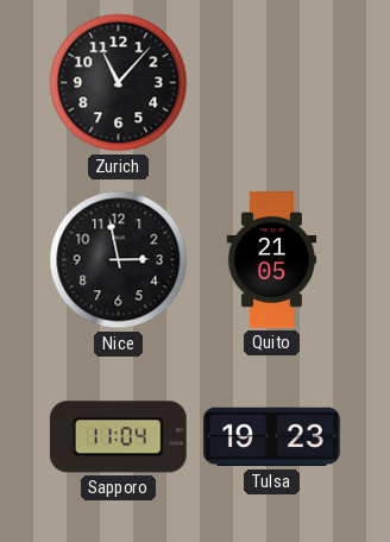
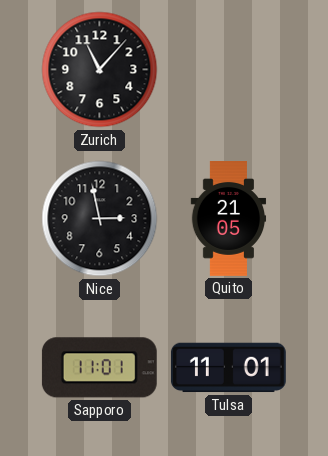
Sapporo: 11:04 -> 11:01
Tulsa: 19:23 -> 11:01
